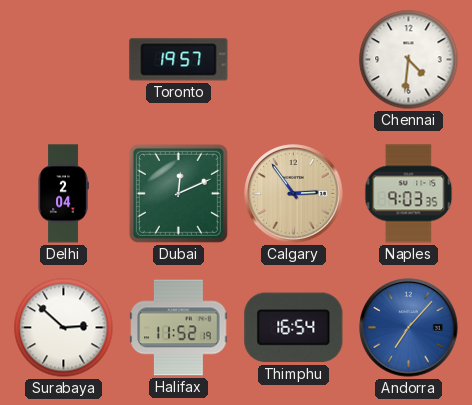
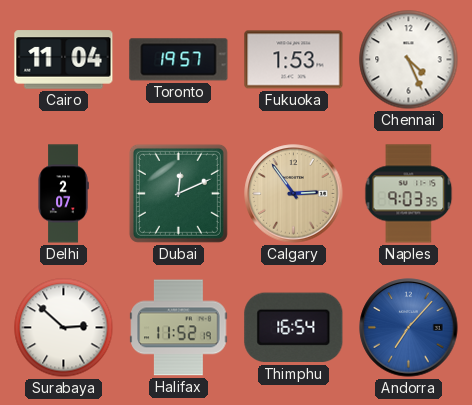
Cairo: none -> 11:04
Fukuoka: none -> 1:53
Chennai: 4:31 -> 4:26
Delhi: 2:04 -> 2:07
